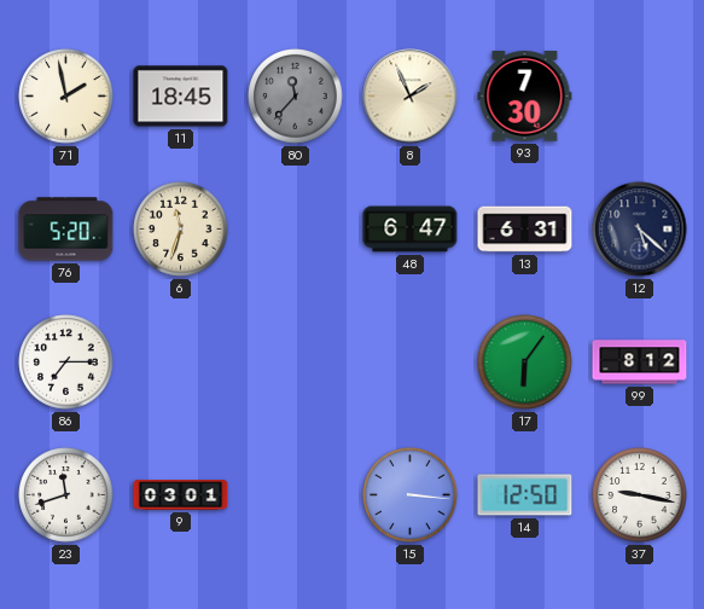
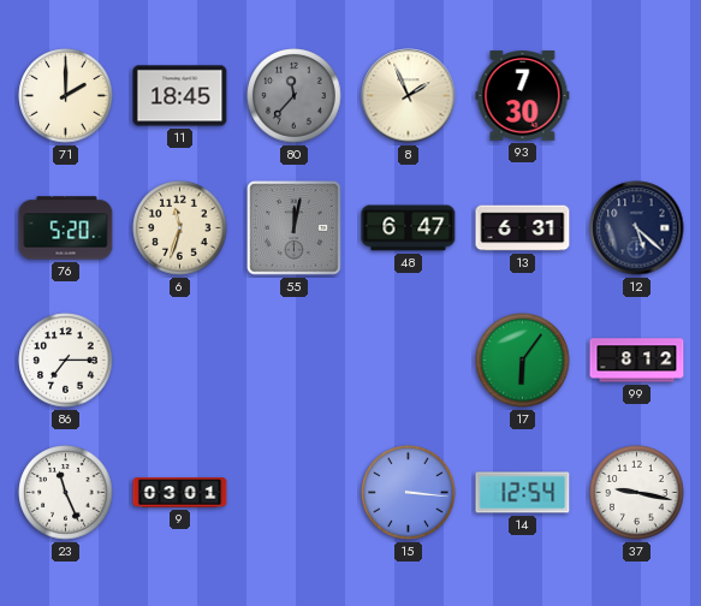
71: 1:58 -> 2:00
55: none -> 12:02
23: 11:42 -> 11:26
14: 12:50 -> 12:54
